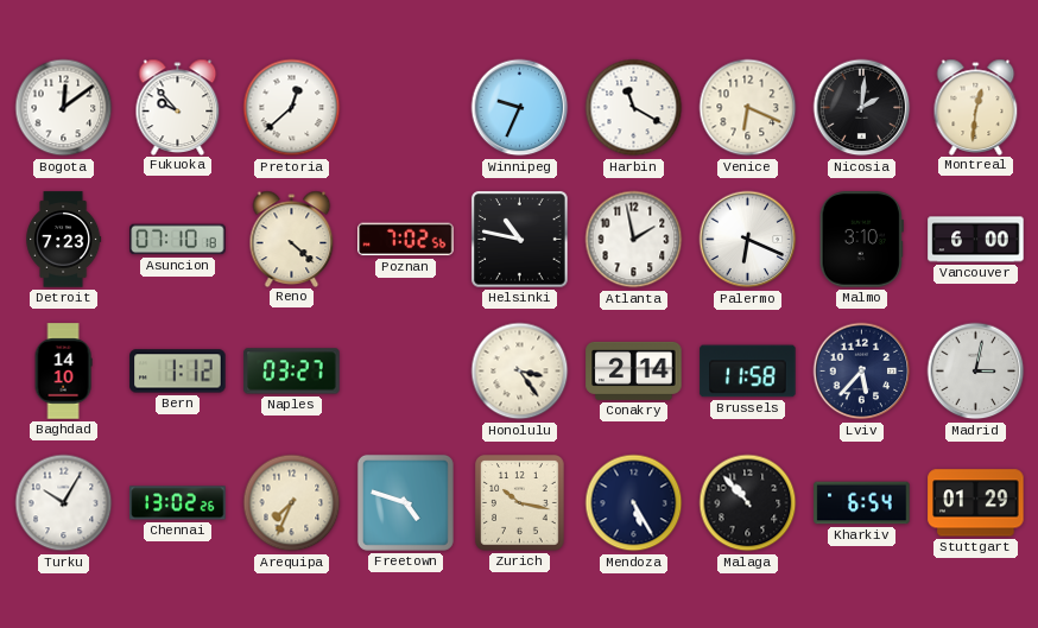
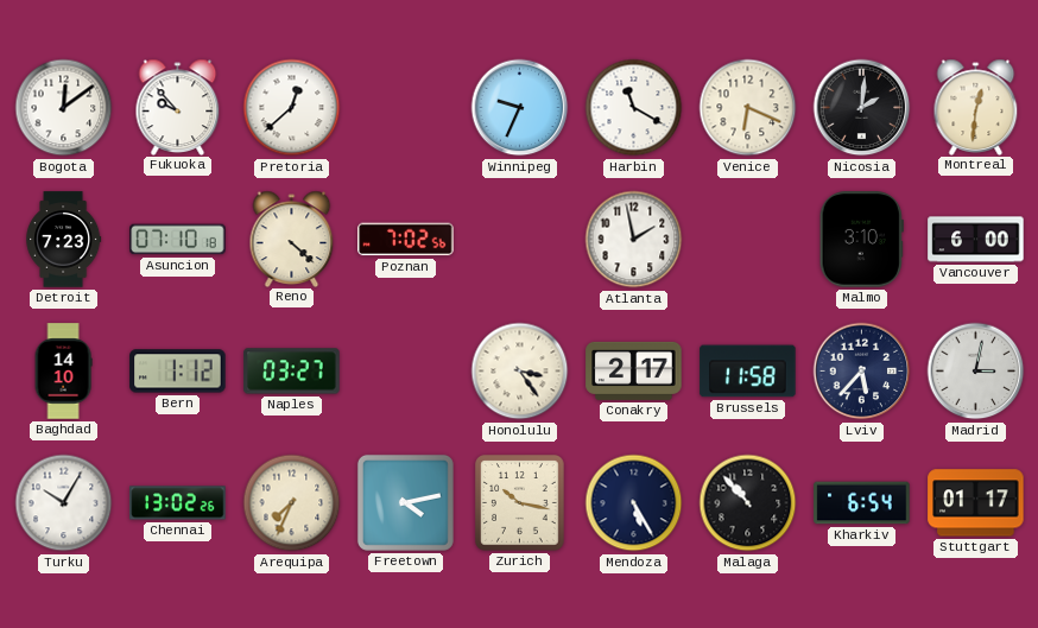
Helsinki: 10:47 -> none
Palermo: 6:19 -> none
Conakry: 2:14 -> 2:17
Freetown: 4:48 -> 4:13
Stuttgart: 01:29 -> 01:17
